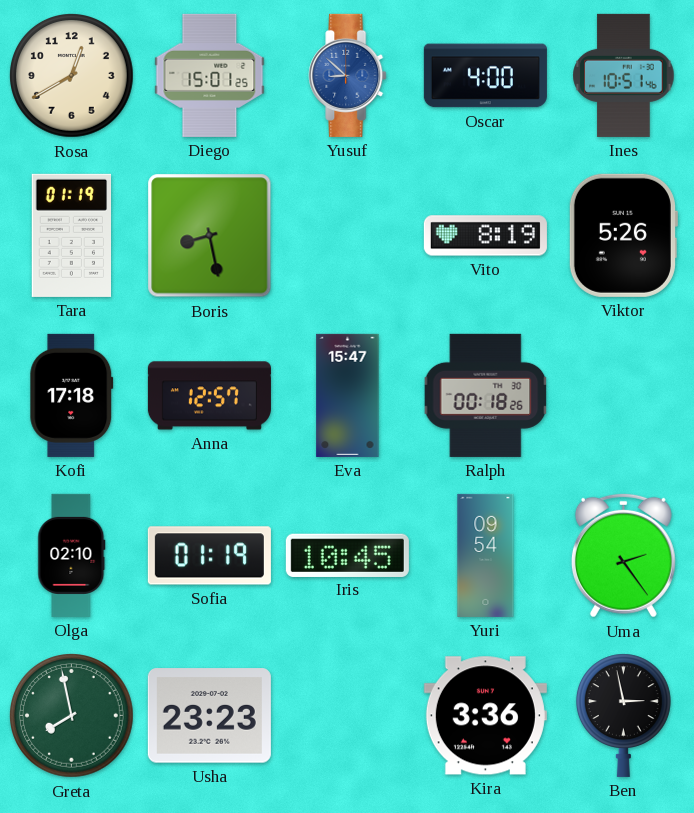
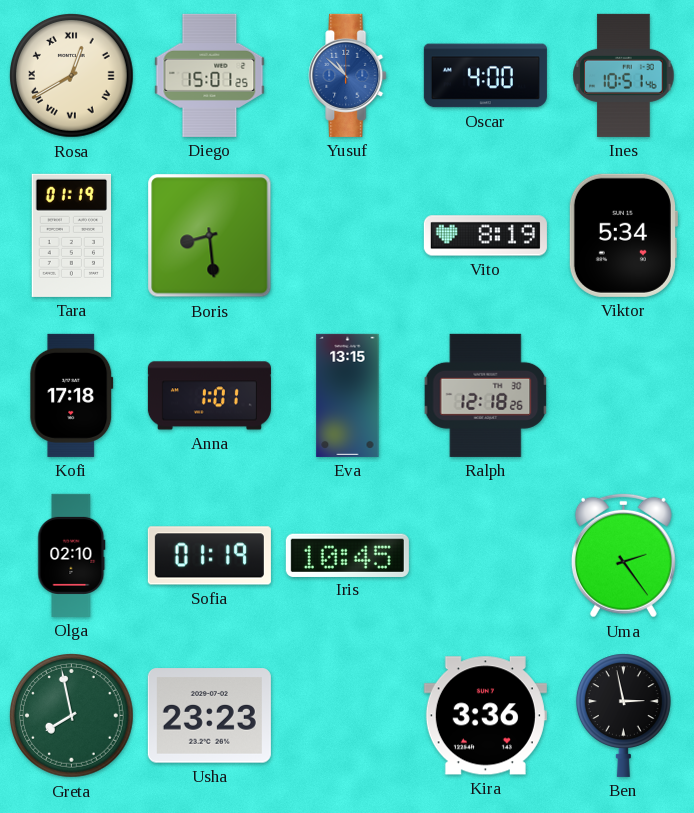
Rosa numerals: Arabic -> Roman
Yusuf: 8:52 -> 10:52
Boris: 8:28 -> 8:29
Viktor: 5:26 -> 5:34
Anna: 12:57 -> 1:01
Eva: 15:47 -> 13:15
Ralph: 00:18 -> 12:18
Yuri: 09:54 -> none
